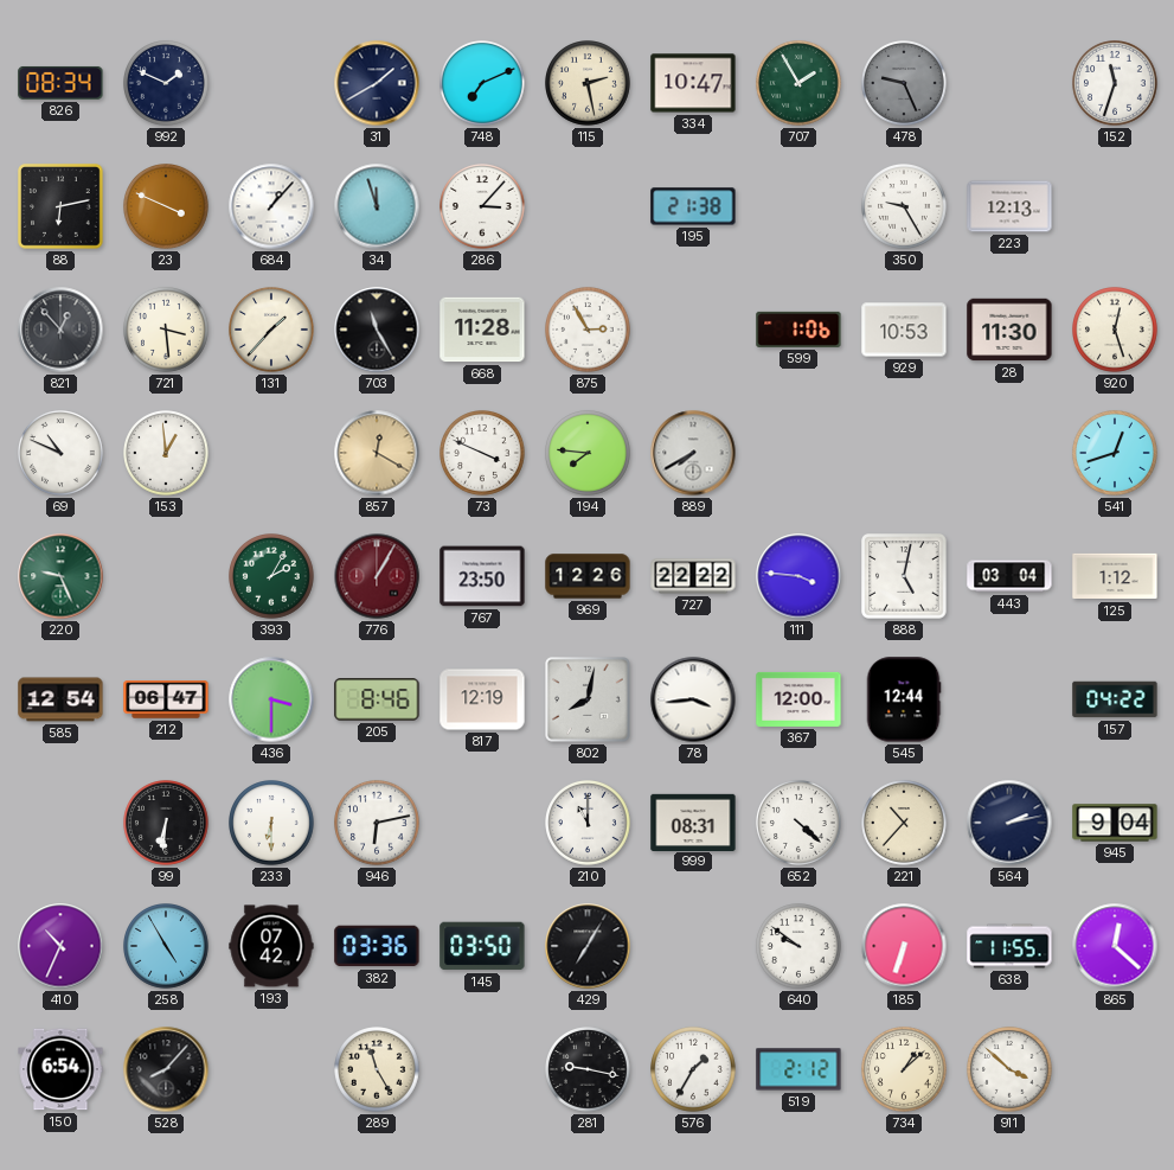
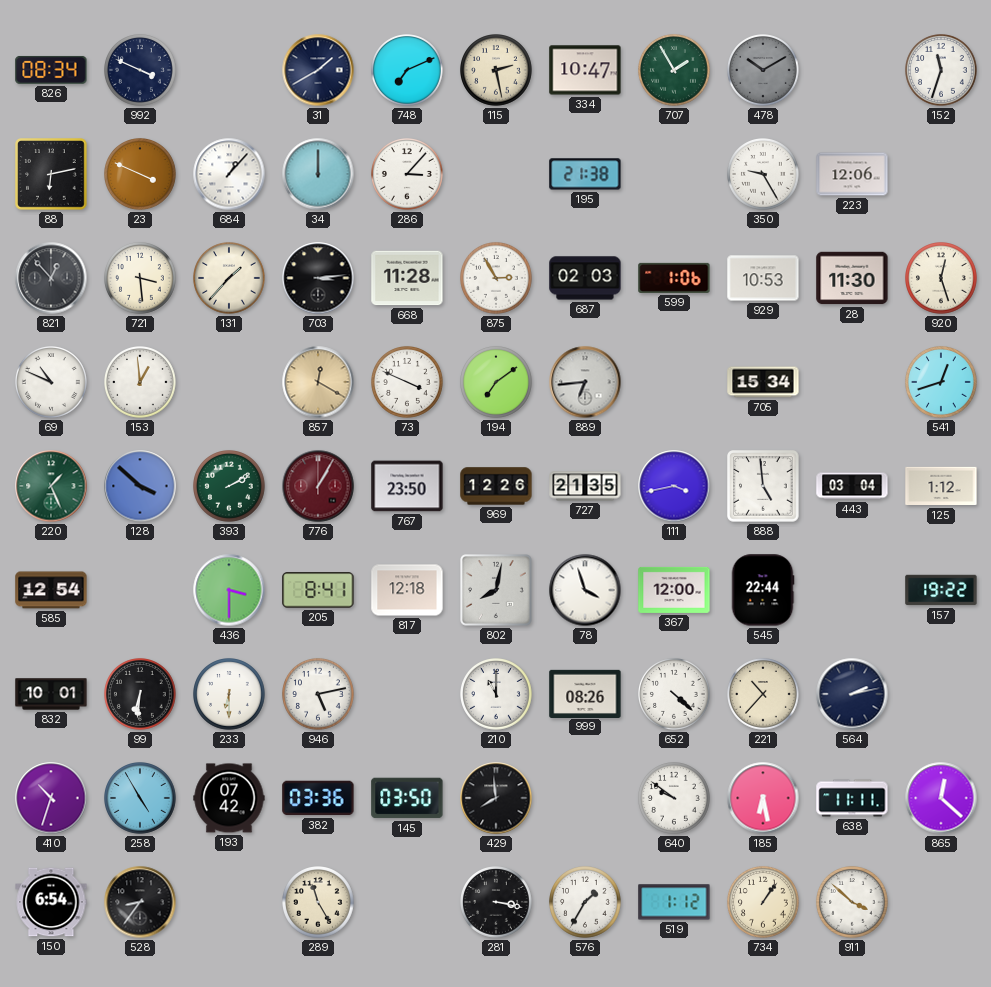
992: 1:49 -> 3:49
478: 9:26 -> 10:10
34: 11:57 -> 12:00
223: 12:13 -> 12:06
703: 11:25 -> 3:14
687: none -> 02:03
194: 7:46 -> 7:09
889: 7:40 -> 6:44
705: none -> 15:34
220: 9:26 -> 1:26
128: none -> 3:52
393: 2:05 -> 2:10
727: 22:22 -> 21:35
111: 3:46 -> 3:43
888: 5:02 -> 4:59
212: 06:47 -> none
205: 8:46 -> 8:41
817: 12:19 -> 12:18
78: 3:44 -> 3:57
545: 12:44 -> 22:44
157: 04:22 -> 19:22
832: none -> 10:01
946: 6:13 -> 5:13
999: 08:31 -> 08:26
945: 9:04 -> none
410: 10:34 -> 10:33
429: 7:05 -> 7:59
185: 6:33 -> 6:28
638: 11:55 -> 11:11
528: 8:07 -> 8:36
281: 9:17 -> 3:17
519: 2:12 -> 1:12
734: 1:08 -> 1:06
